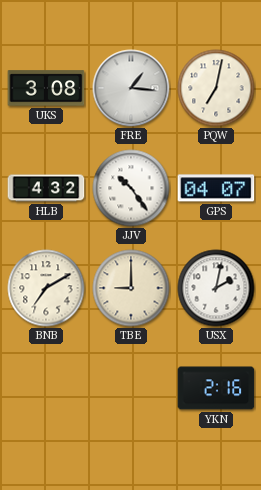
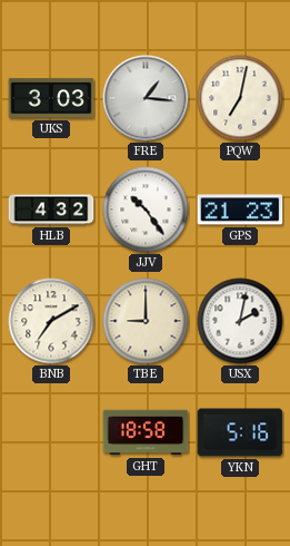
UKS: 3:08 -> 3:03
GPS: 04:07 -> 21:23
GHT: none -> 18:58
YKN: 2:16 -> 5:16
